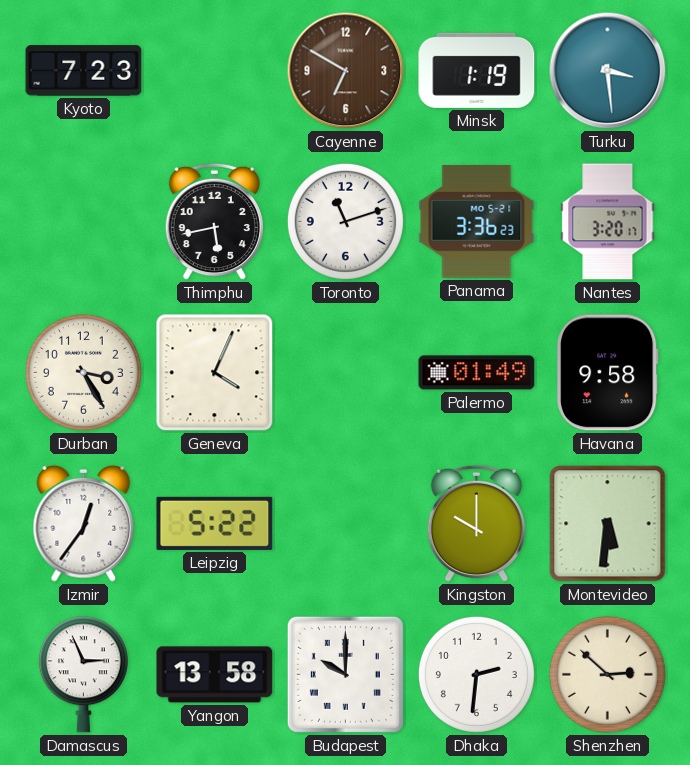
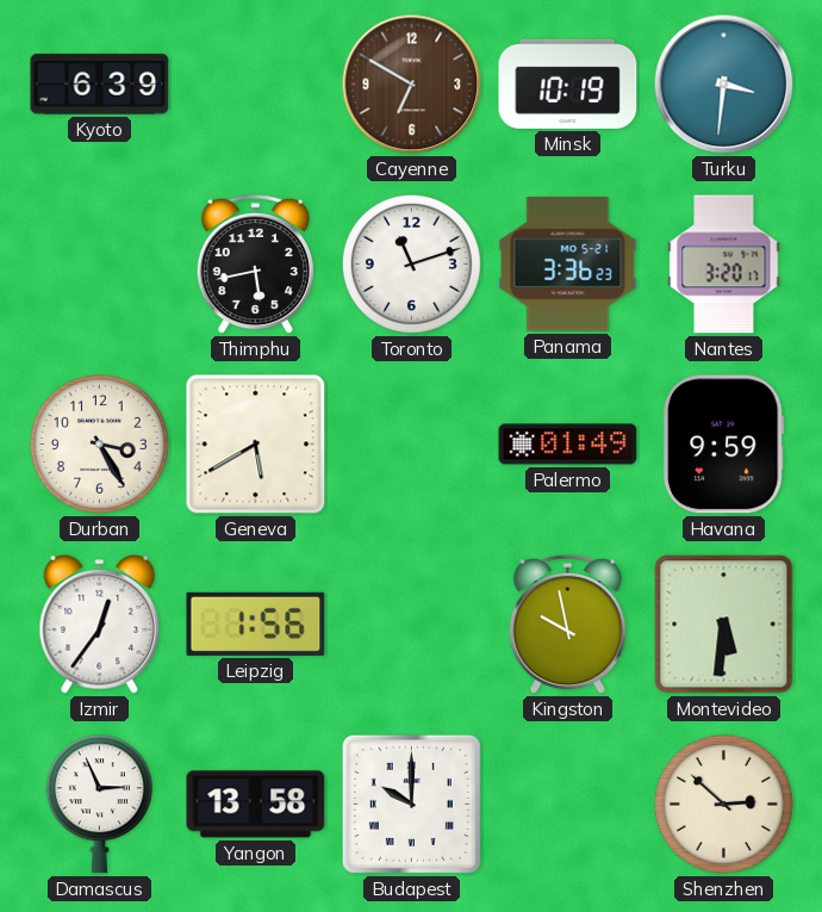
Kyoto: 7:23 -> 6:39
Minsk: 1:19 -> 10:19
Turku: 3:29 -> 3:31
Geneva: 4:04 -> 5:40
Havana: 9:58 -> 9:59
Leipzig: 5:22 -> 1:56
Kingston: 10:00 -> 9:58
Dhaka: 2:31 -> none
